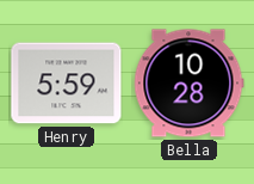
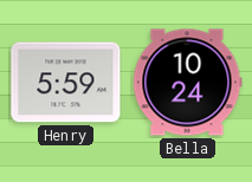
Bella: 10:28 -> 10:24
